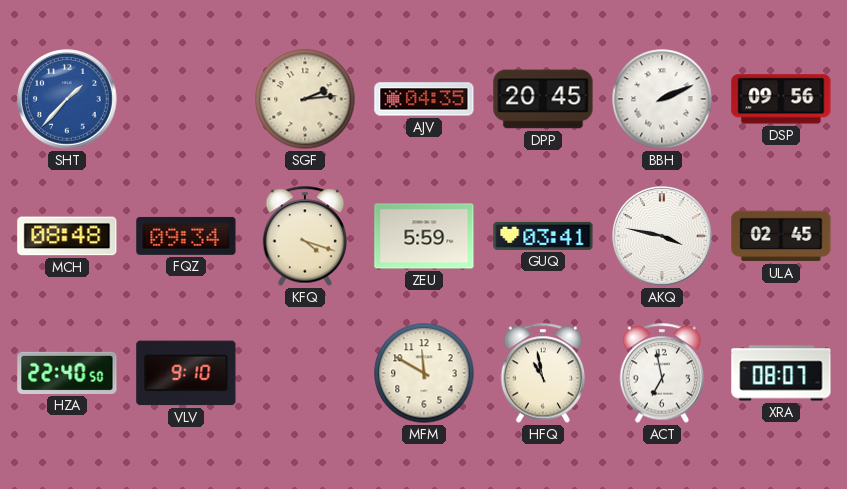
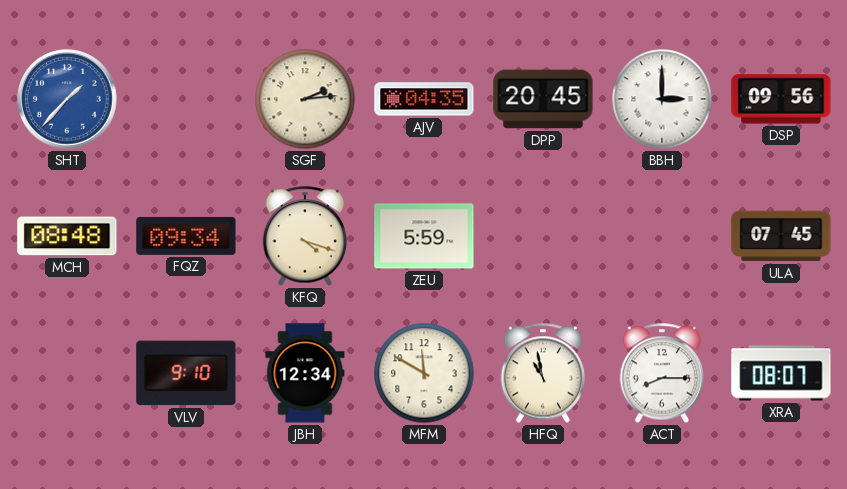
BBH: 2:11 -> 3:00
GUQ: 03:41 -> none
AKQ: 3:47 -> none
ULA: 02:45 -> 07:45
HZA: 22:40 -> none
JBH: none -> 12:34
ACT: 6:58 -> 8:15
